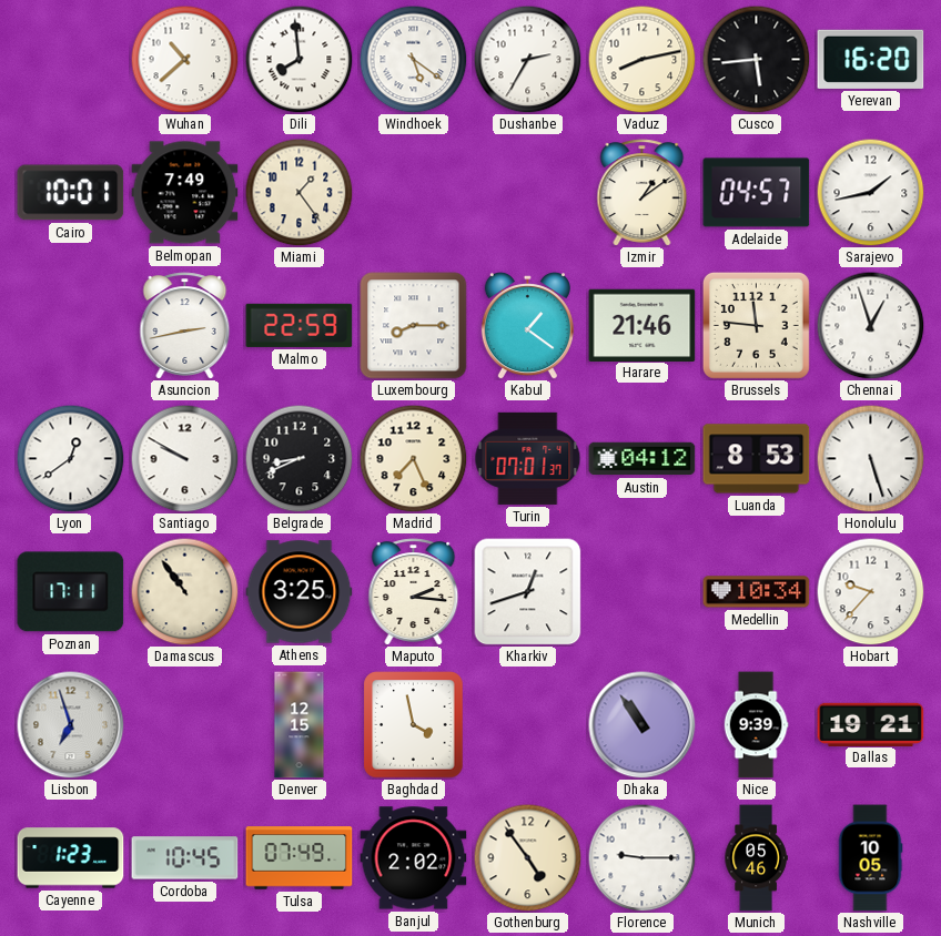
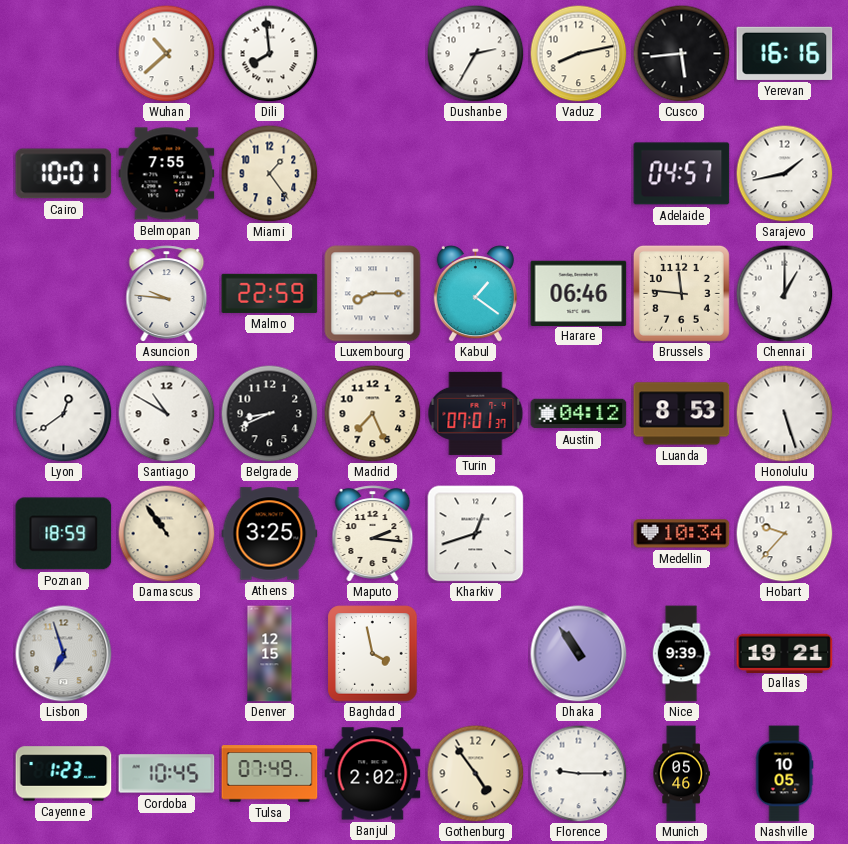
Windhoek: 5:21 -> none
Yerevan: 16:20 -> 16:16
Belmopan: 7:49 -> 7:55
Izmir: 1:09 -> none
Asuncion: 2:43 -> 9:46
Harare: 21:46 -> 06:46
Chennai: 12:57 -> 1:00
Santiago: 9:50 -> 10:50
Poznan: 17:11 -> 18:59
